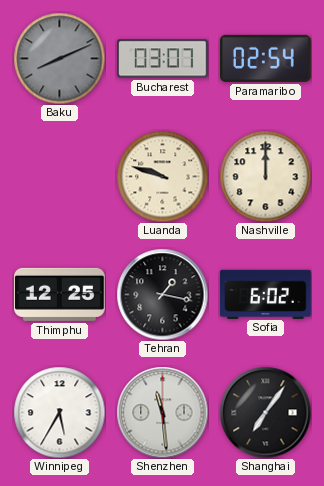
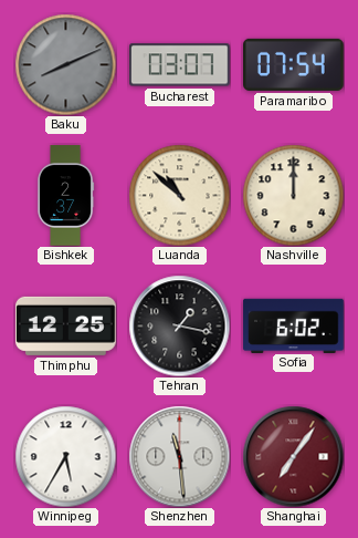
Paramaribo: 02:54 -> 07:54
Bishkek: none -> 2:37
Luanda: 9:48 -> 10:52
Shanghai dial: black -> burgundy
